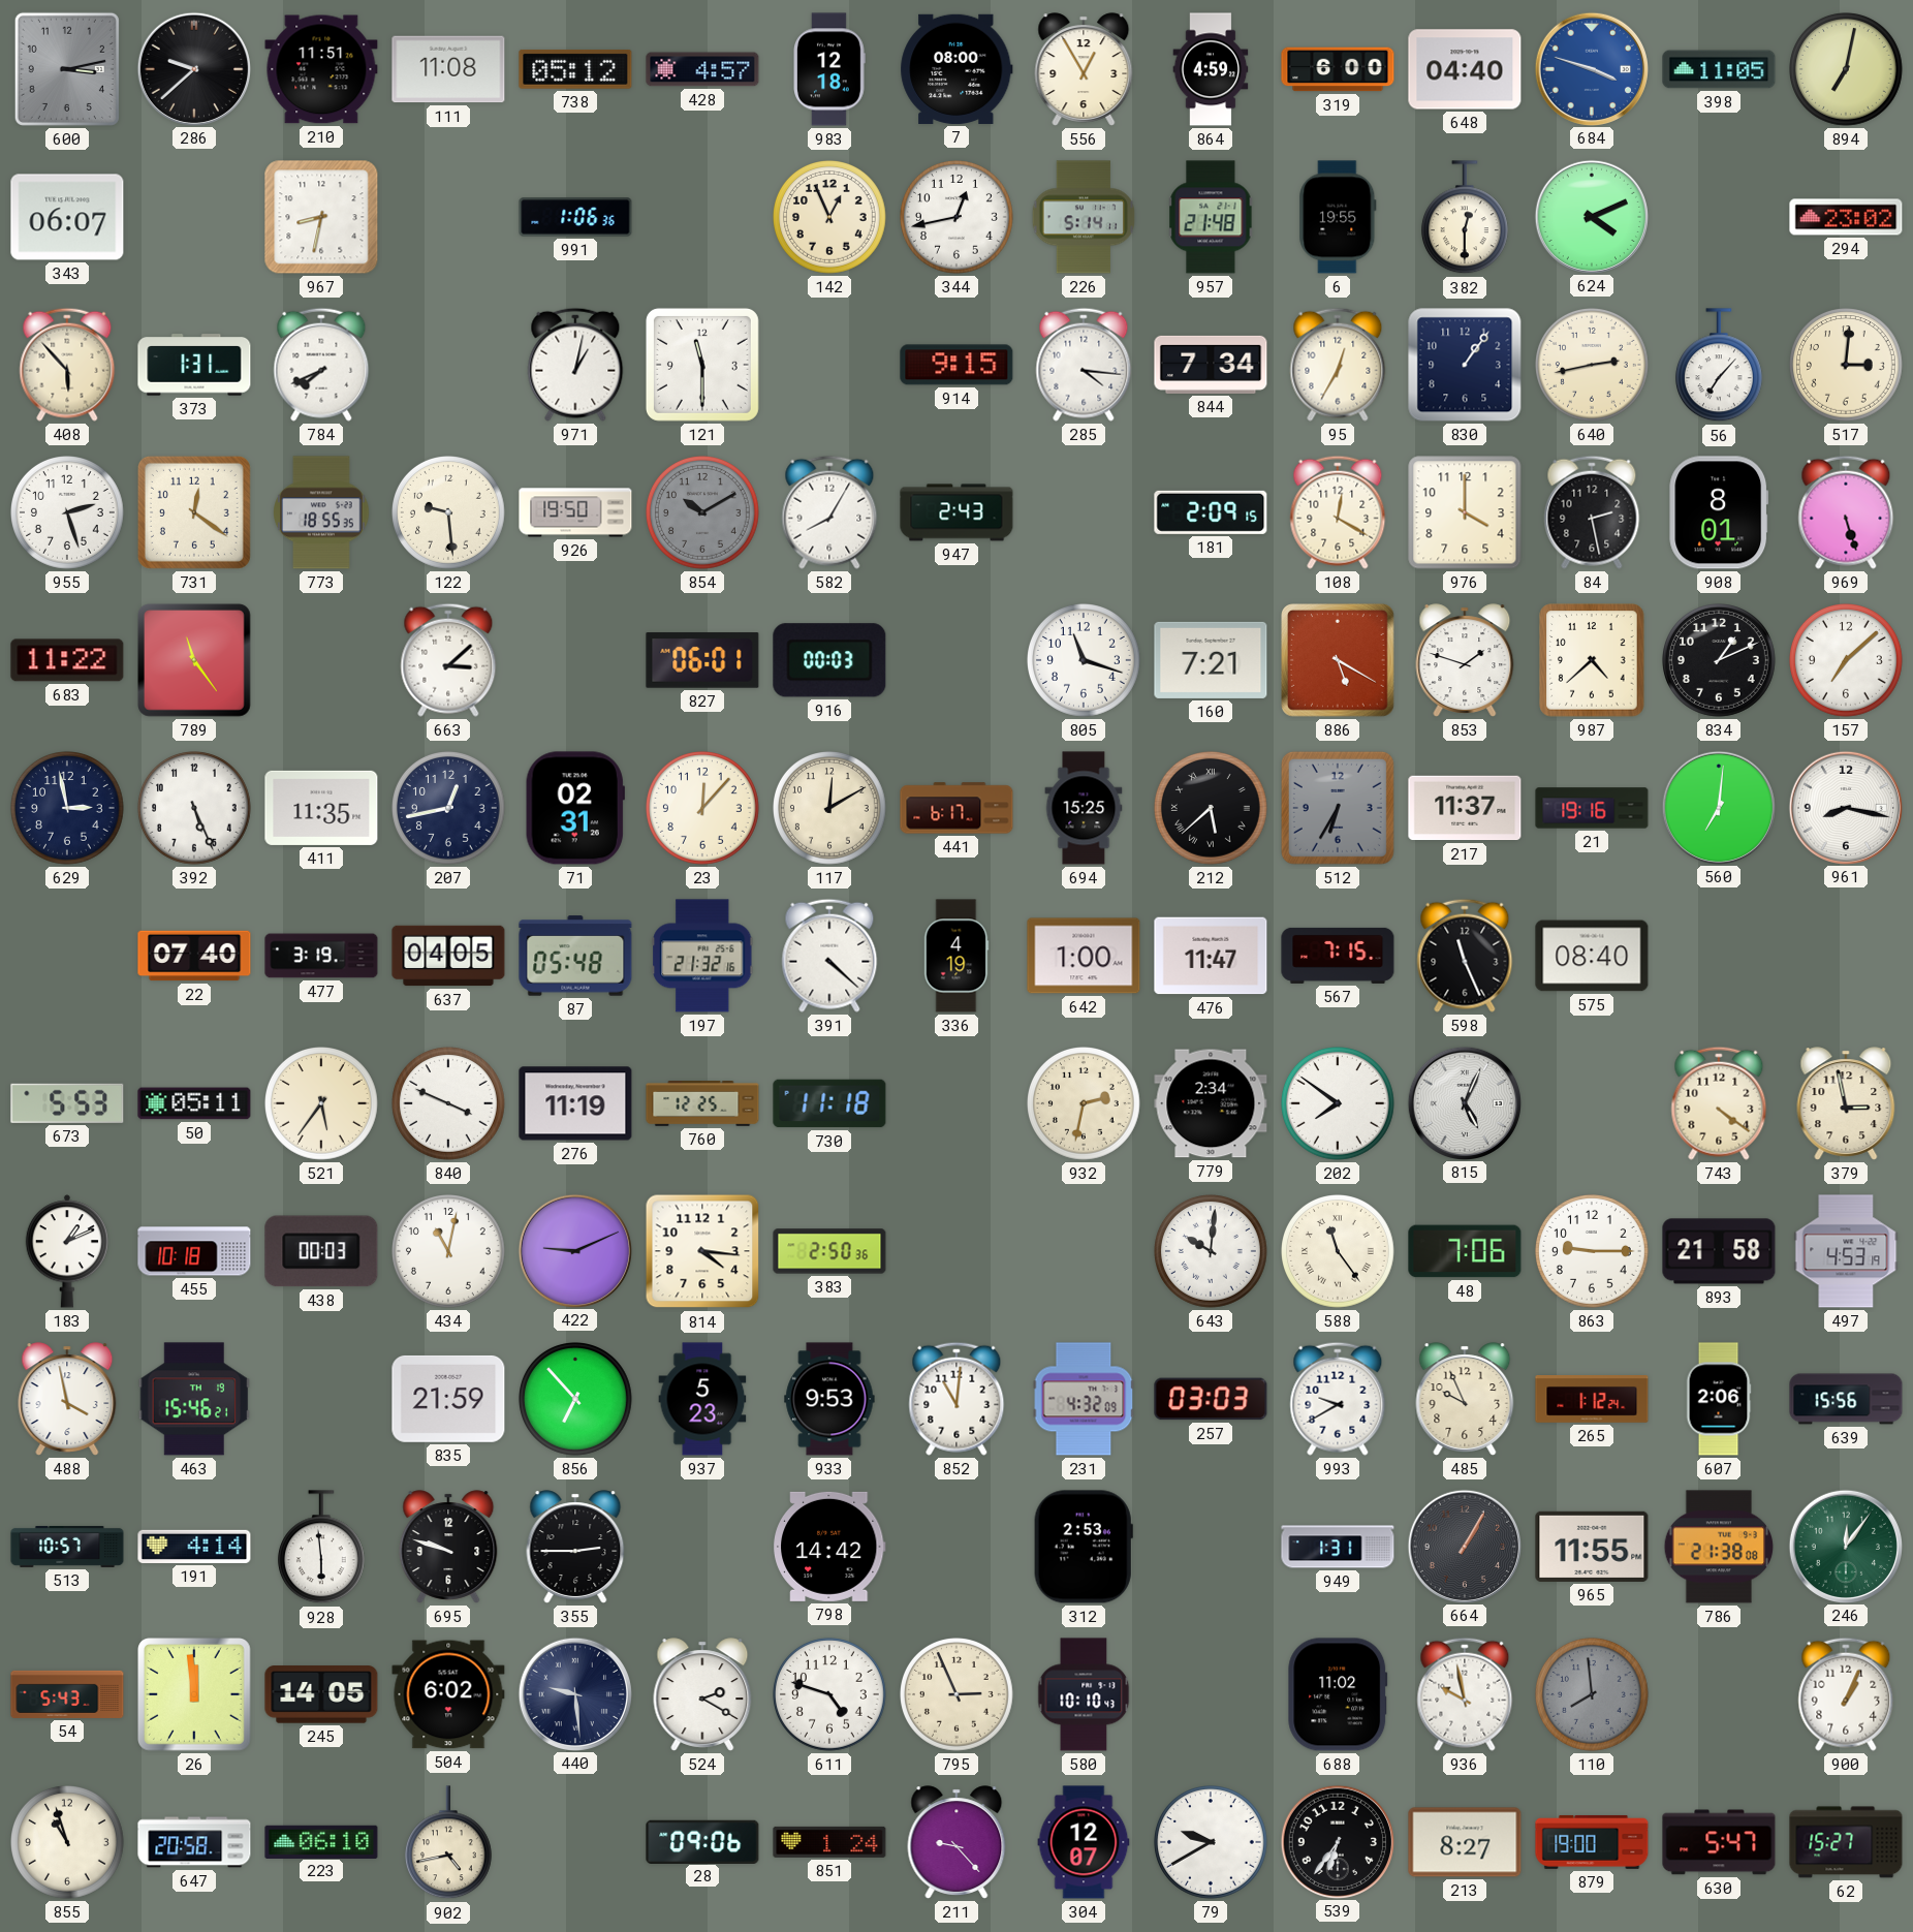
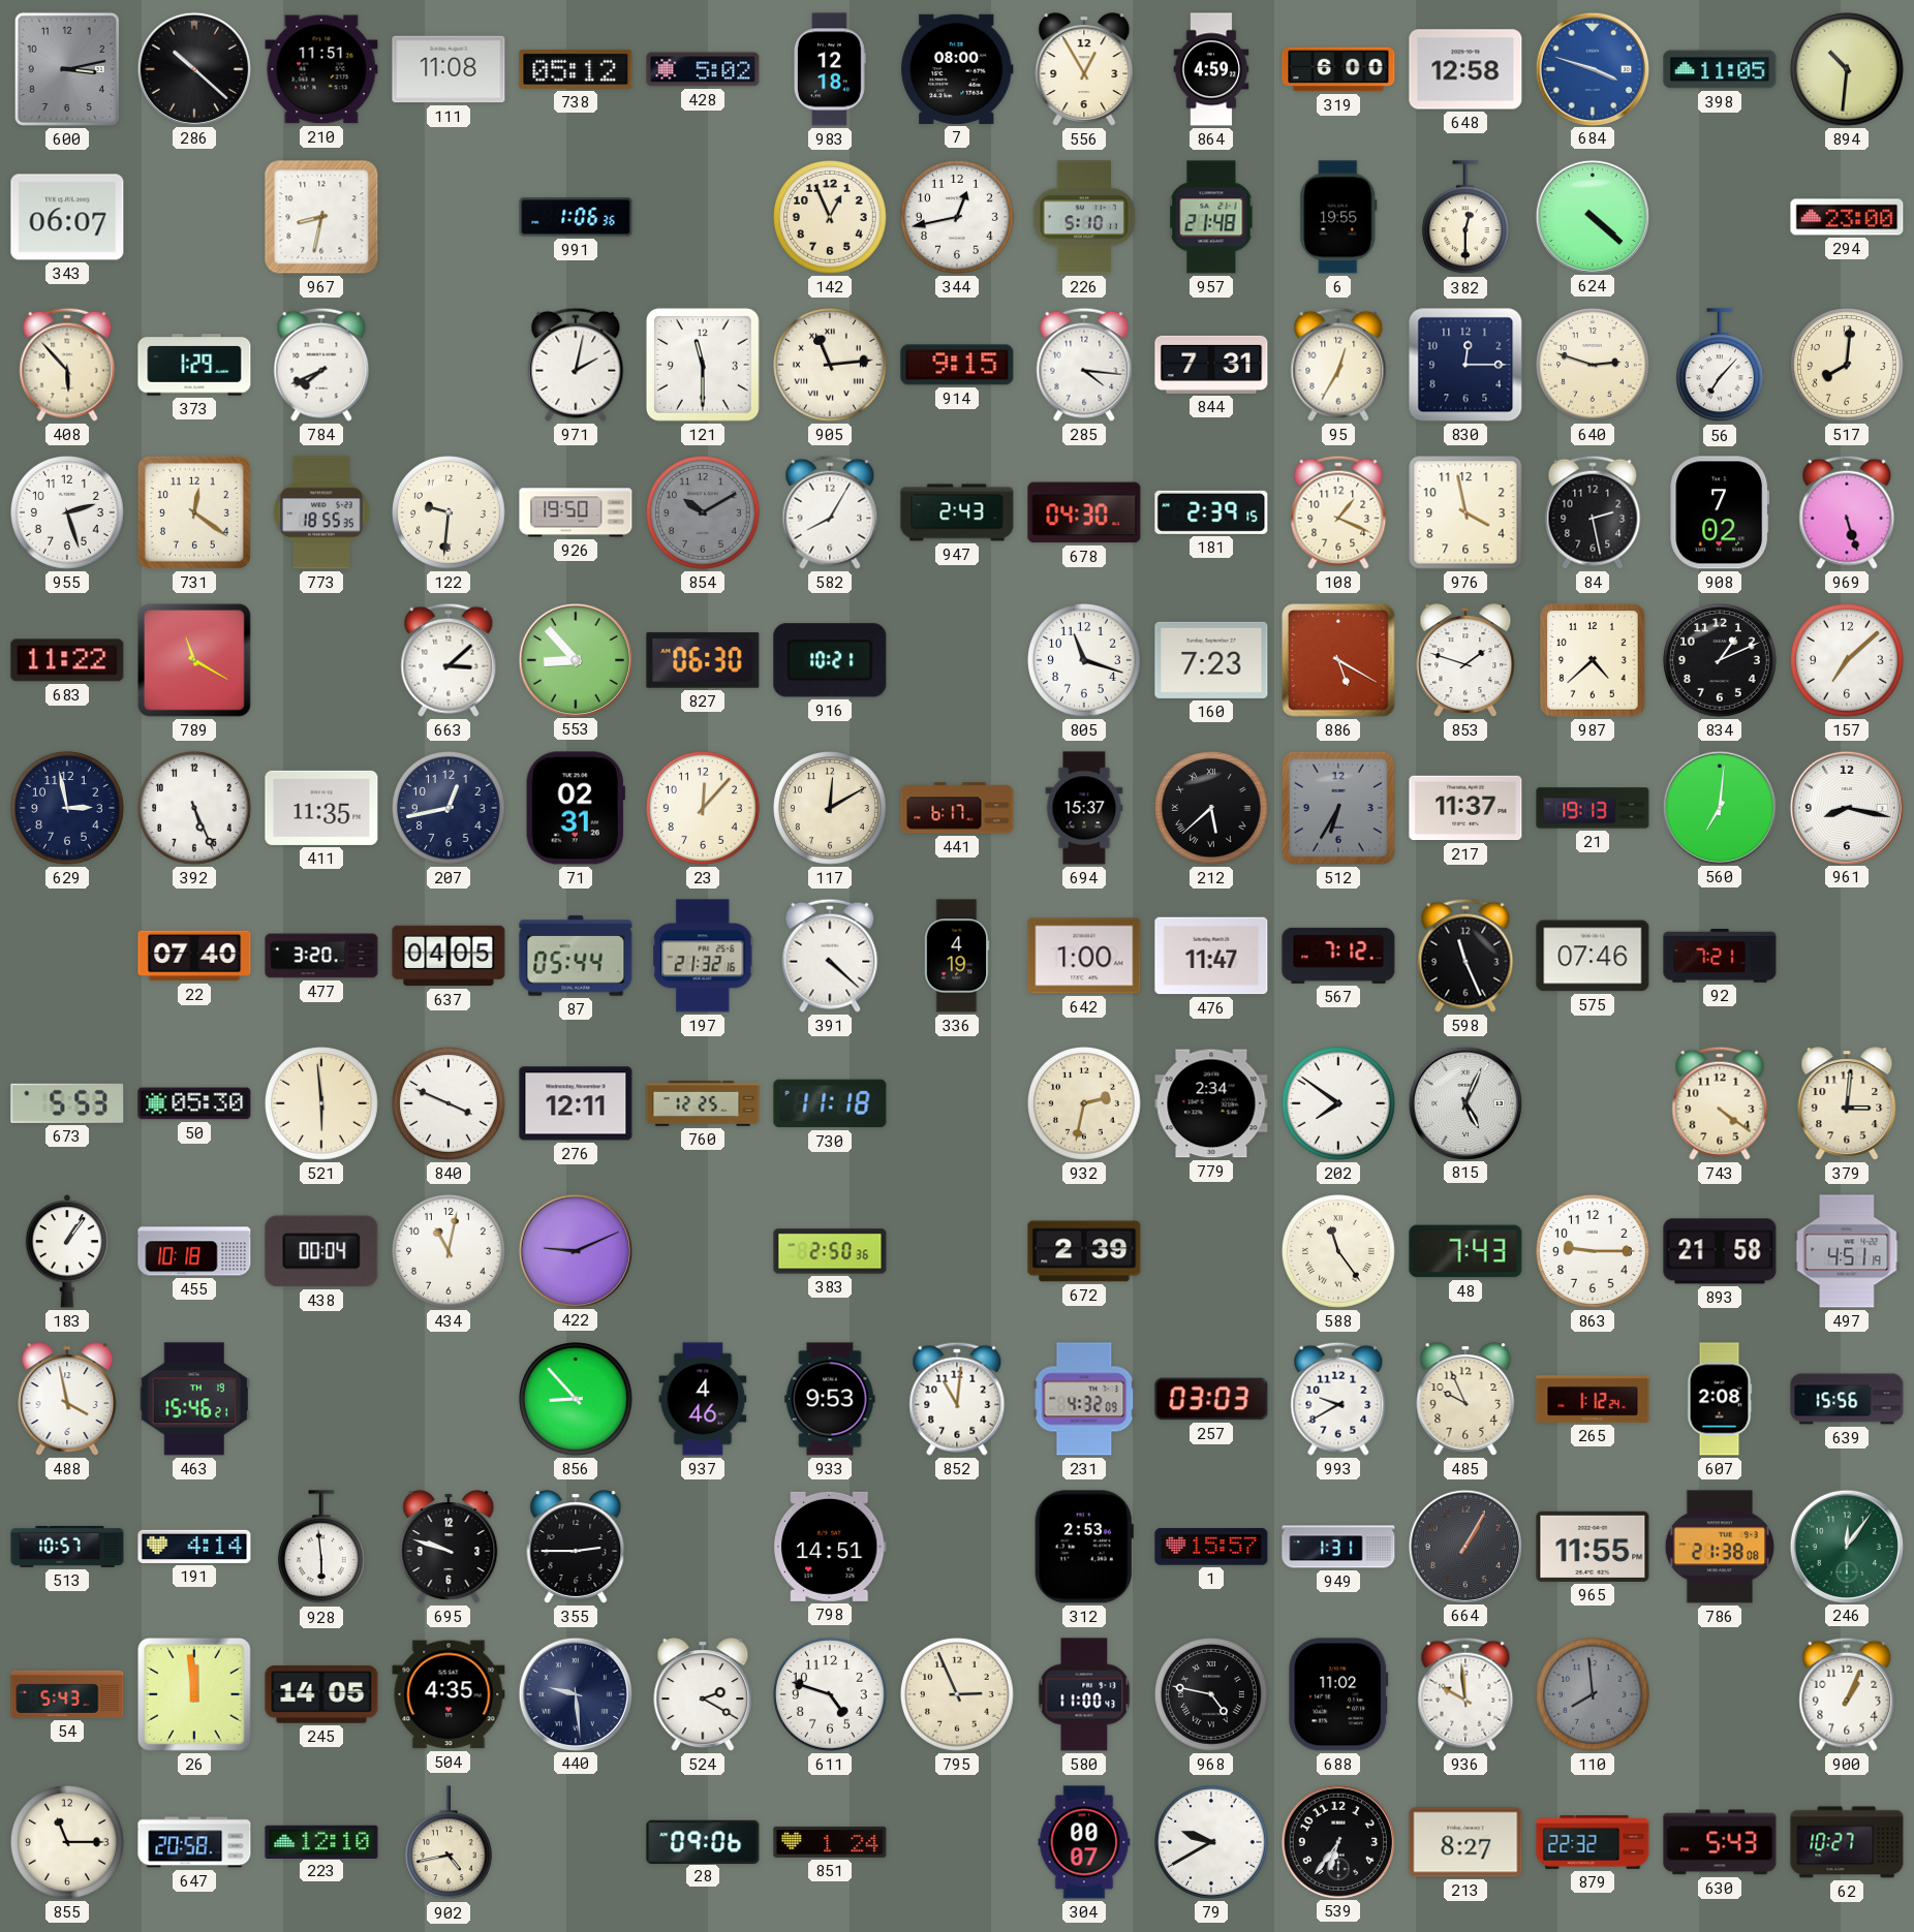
286: 9:38 -> 10:22
428: 4:57 -> 5:02
648: 04:40 -> 12:58
894: 7:02 -> 10:31
226: 5:14 -> 5:10
624: 4:11 -> 4:22
294: 23:02 -> 23:00
373: 1:31 -> 1:29
971: 1:02 -> 2:02
905: none -> 11:14
844: 7:34 -> 7:31
830: 1:06 -> 12:15
640: 2:43 -> 2:48
517: 3:01 -> 8:01
122: 9:29 -> 9:31
678: none -> 04:30
181: 2:09 -> 2:39
108: 12:20 -> 1:19
976: 4:00 -> 3:58
908: 8:01 -> 7:02
789: 11:24 -> 11:20
553: none -> 8:53
827: 06:01 -> 06:30
916: 00:03 -> 10:21
160: 7:21 -> 7:23
694: 15:25 -> 15:37
21: 19:16 -> 19:13
477: 3:19 -> 3:20
87: 05:48 -> 05:44
567: 7:15 -> 7:12
575: 08:40 -> 07:46
92: none -> 7:21
50: 05:11 -> 05:30
521: 5:36 -> 5:59
276: 11:19 -> 12:11
379: 2:58 -> 3:01
183: 1:11 -> 1:06
438: 00:03 -> 00:04
814: 4:16 -> none
672: none -> 2:39
643: 10:01 -> none
48: 7:06 -> 7:43
497: 4:53 -> 4:51
835: 21:59 -> none
856: 6:53 -> 8:53
937: 5:23 -> 4:46
607: 2:06 -> 2:08
798: 14:42 -> 14:51
1: none -> 15:57
504: 6:02 -> 4:35
580: 10:10 -> 11:00
968: none -> 4:47
936: 9:58 -> 9:59
855: 10:57 -> 11:15
223: 06:10 -> 12:10
211: 9:23 -> none
304: 12:07 -> 00:07
879: 19:00 -> 22:32
630: 5:47 -> 5:43
62: 15:27 -> 10:27
